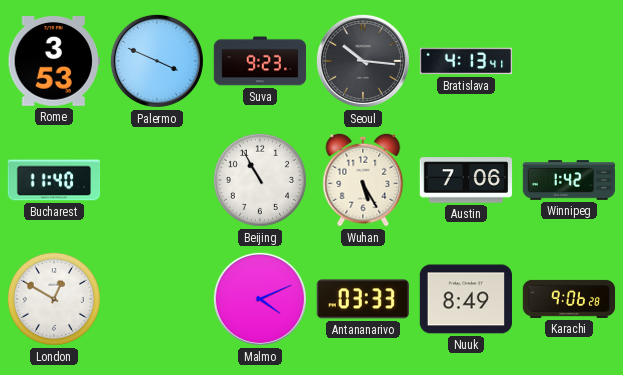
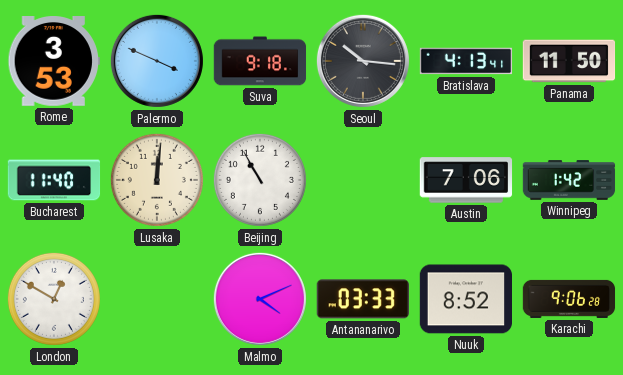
Suva: 9:23 -> 9:18
Panama: none -> 11:50
Lusaka: none -> 12:01
Wuhan: 5:25 -> none
Nuuk: 8:49 -> 8:52
